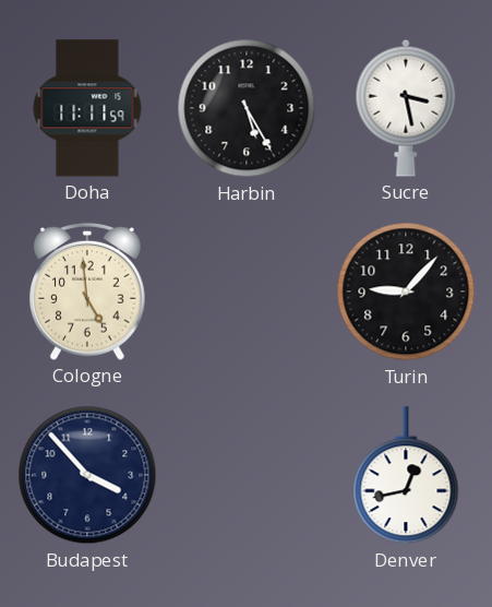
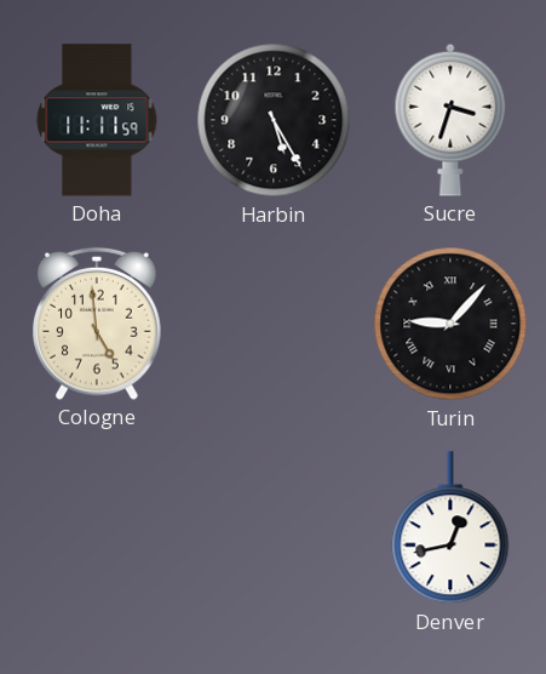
Sucre: 3:28 -> 3:33
Turin numerals: Arabic -> Roman
Budapest: 3:53 -> none
